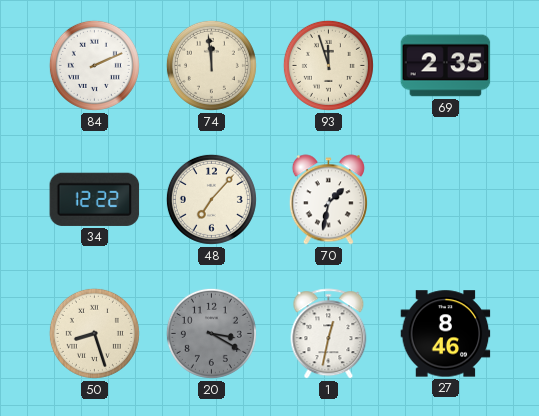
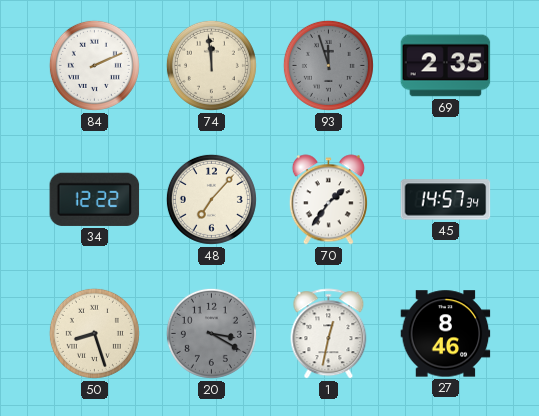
93 dial: cream -> grey
70: 1:32 -> 1:36
45: none -> 14:57
